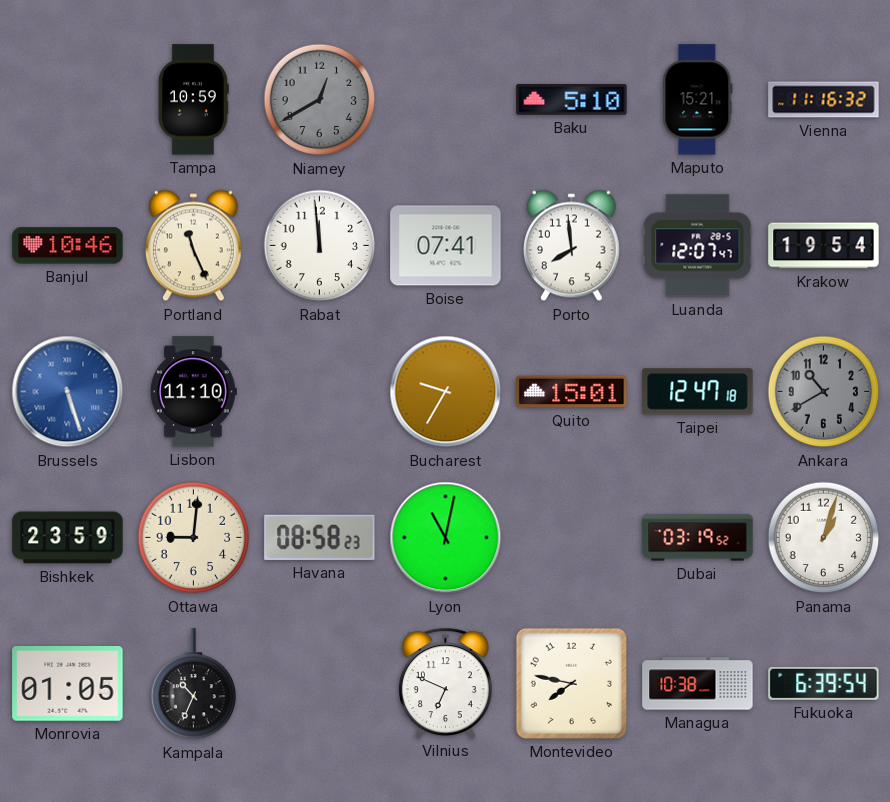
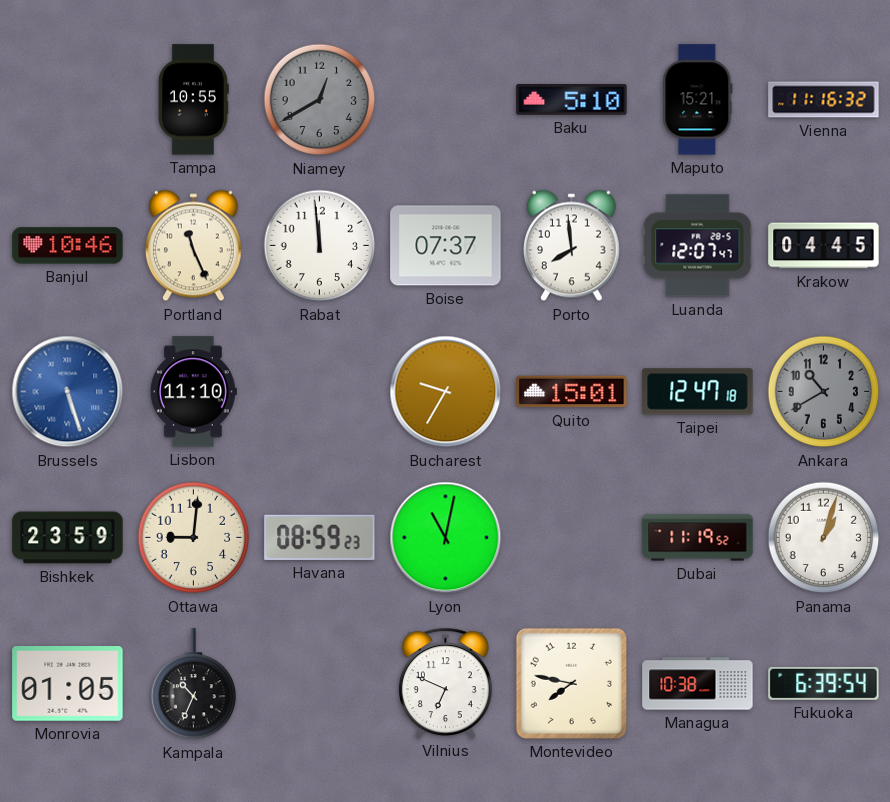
Tampa: 10:59 -> 10:55
Boise: 07:41 -> 07:37
Krakow: 19:54 -> 04:45
Havana: 08:58 -> 08:59
Dubai: 03:19 -> 11:19
